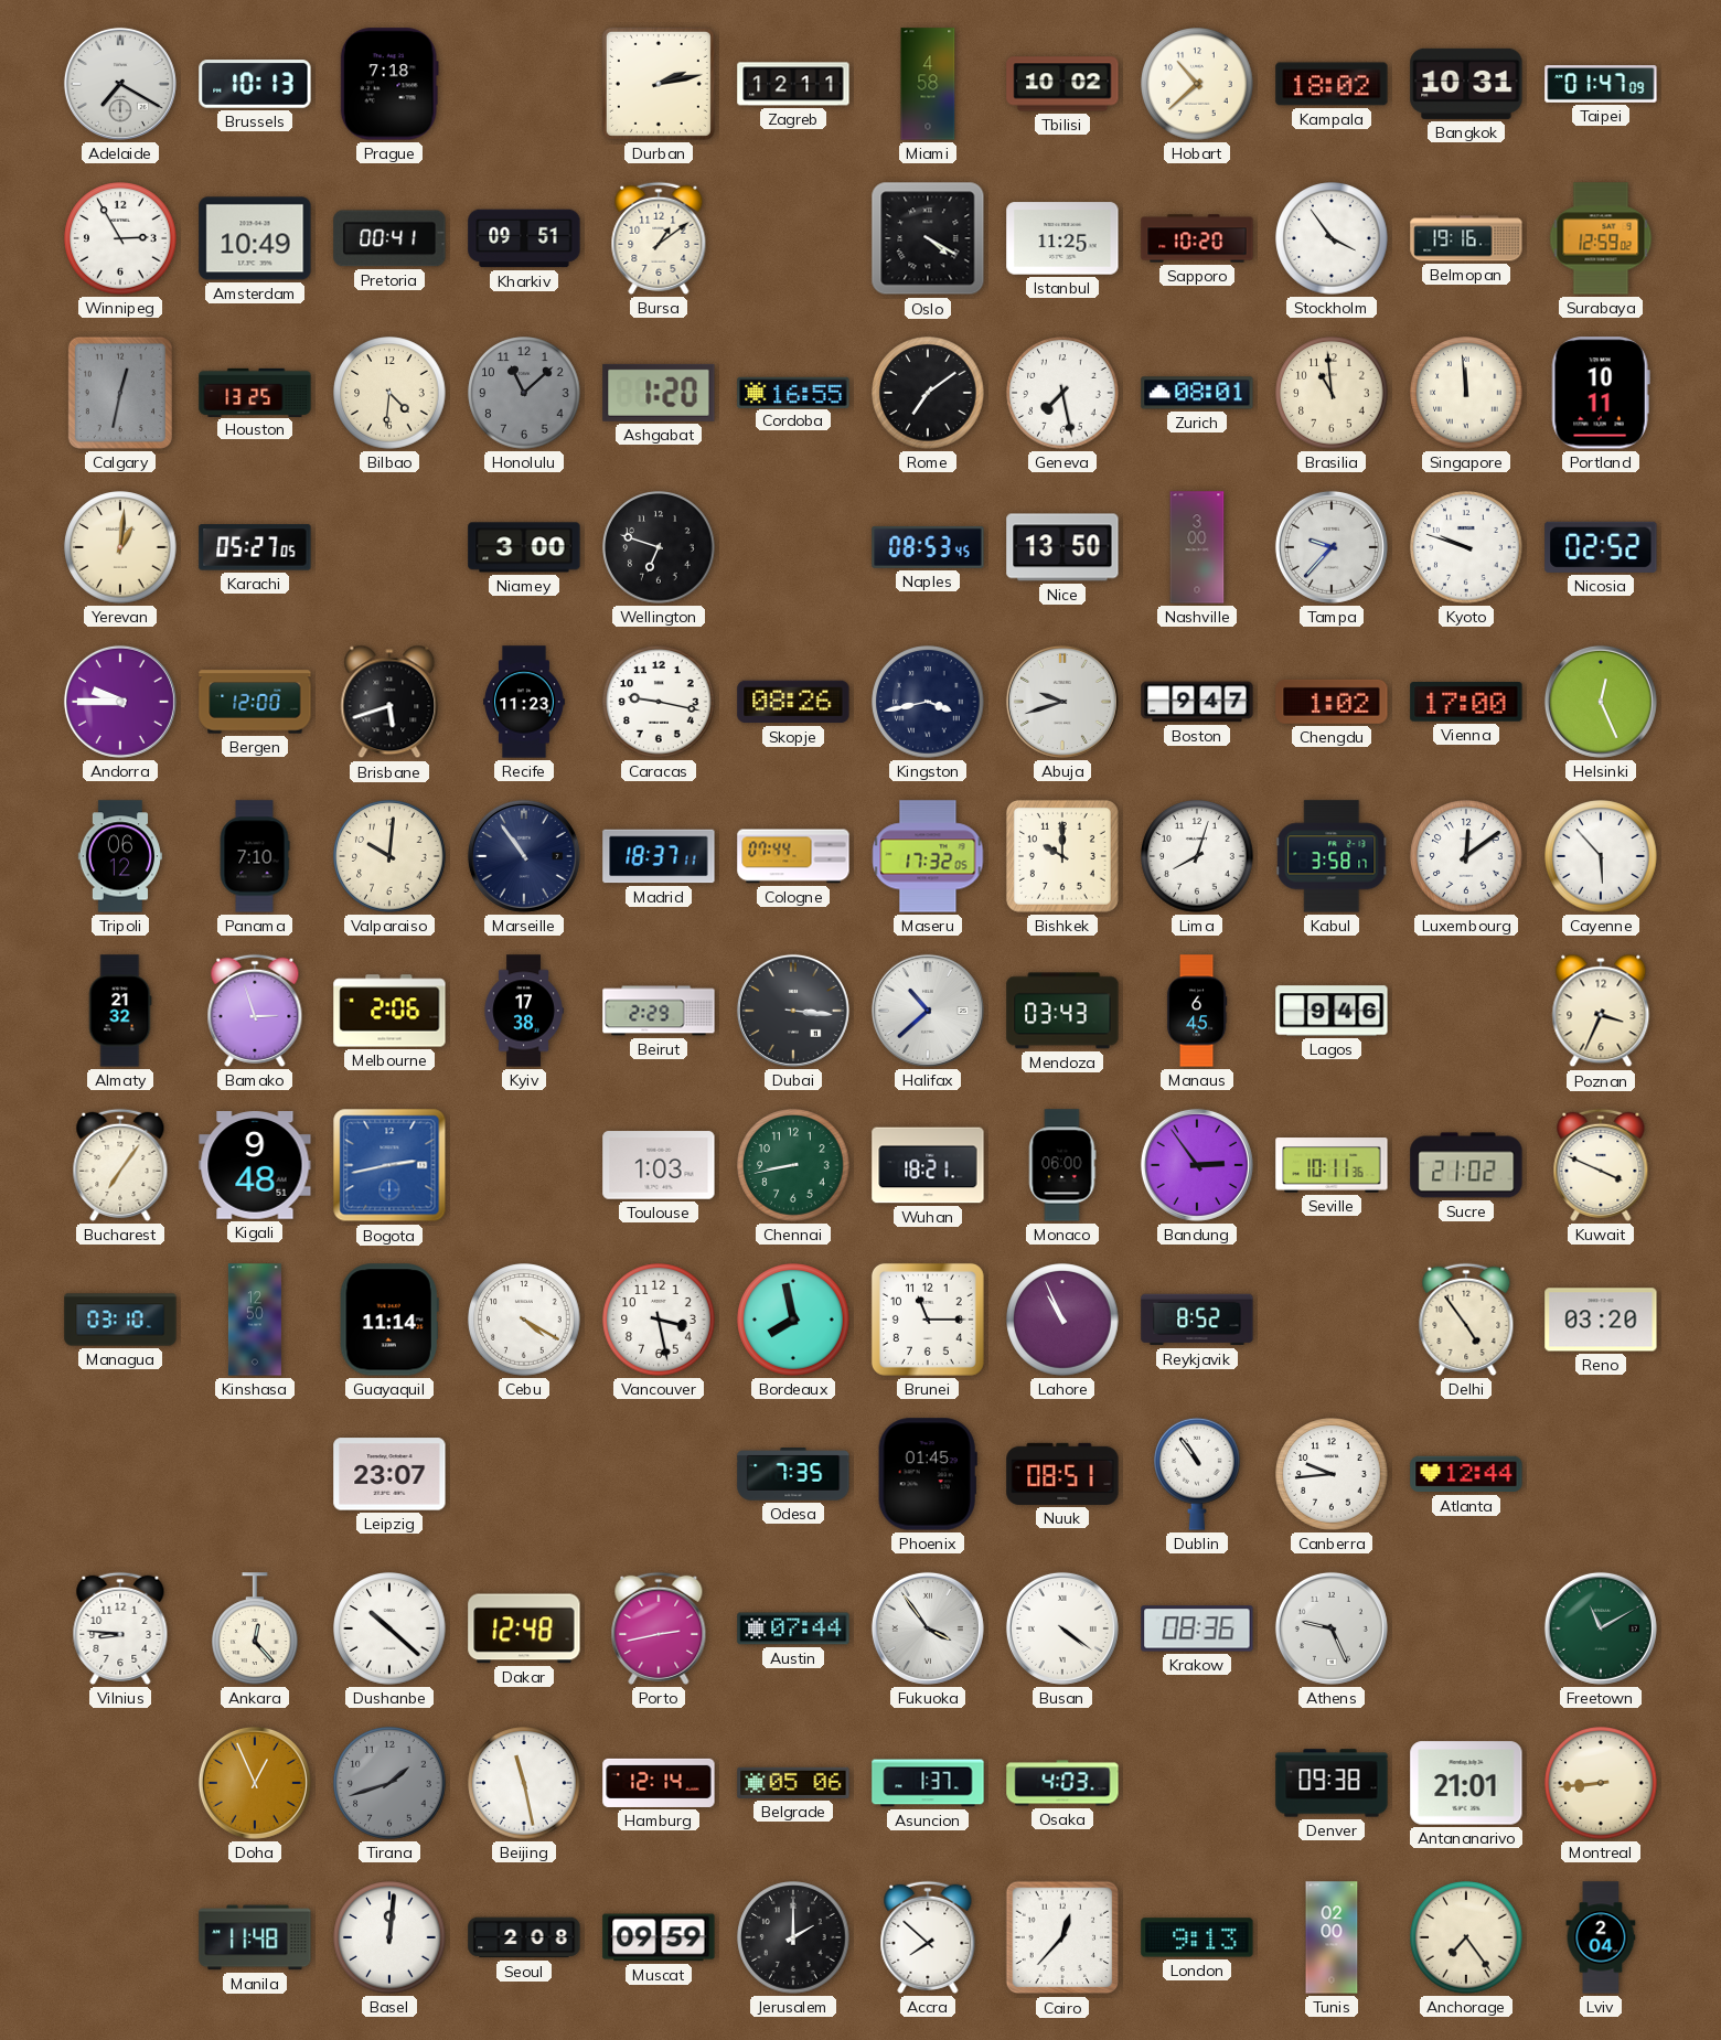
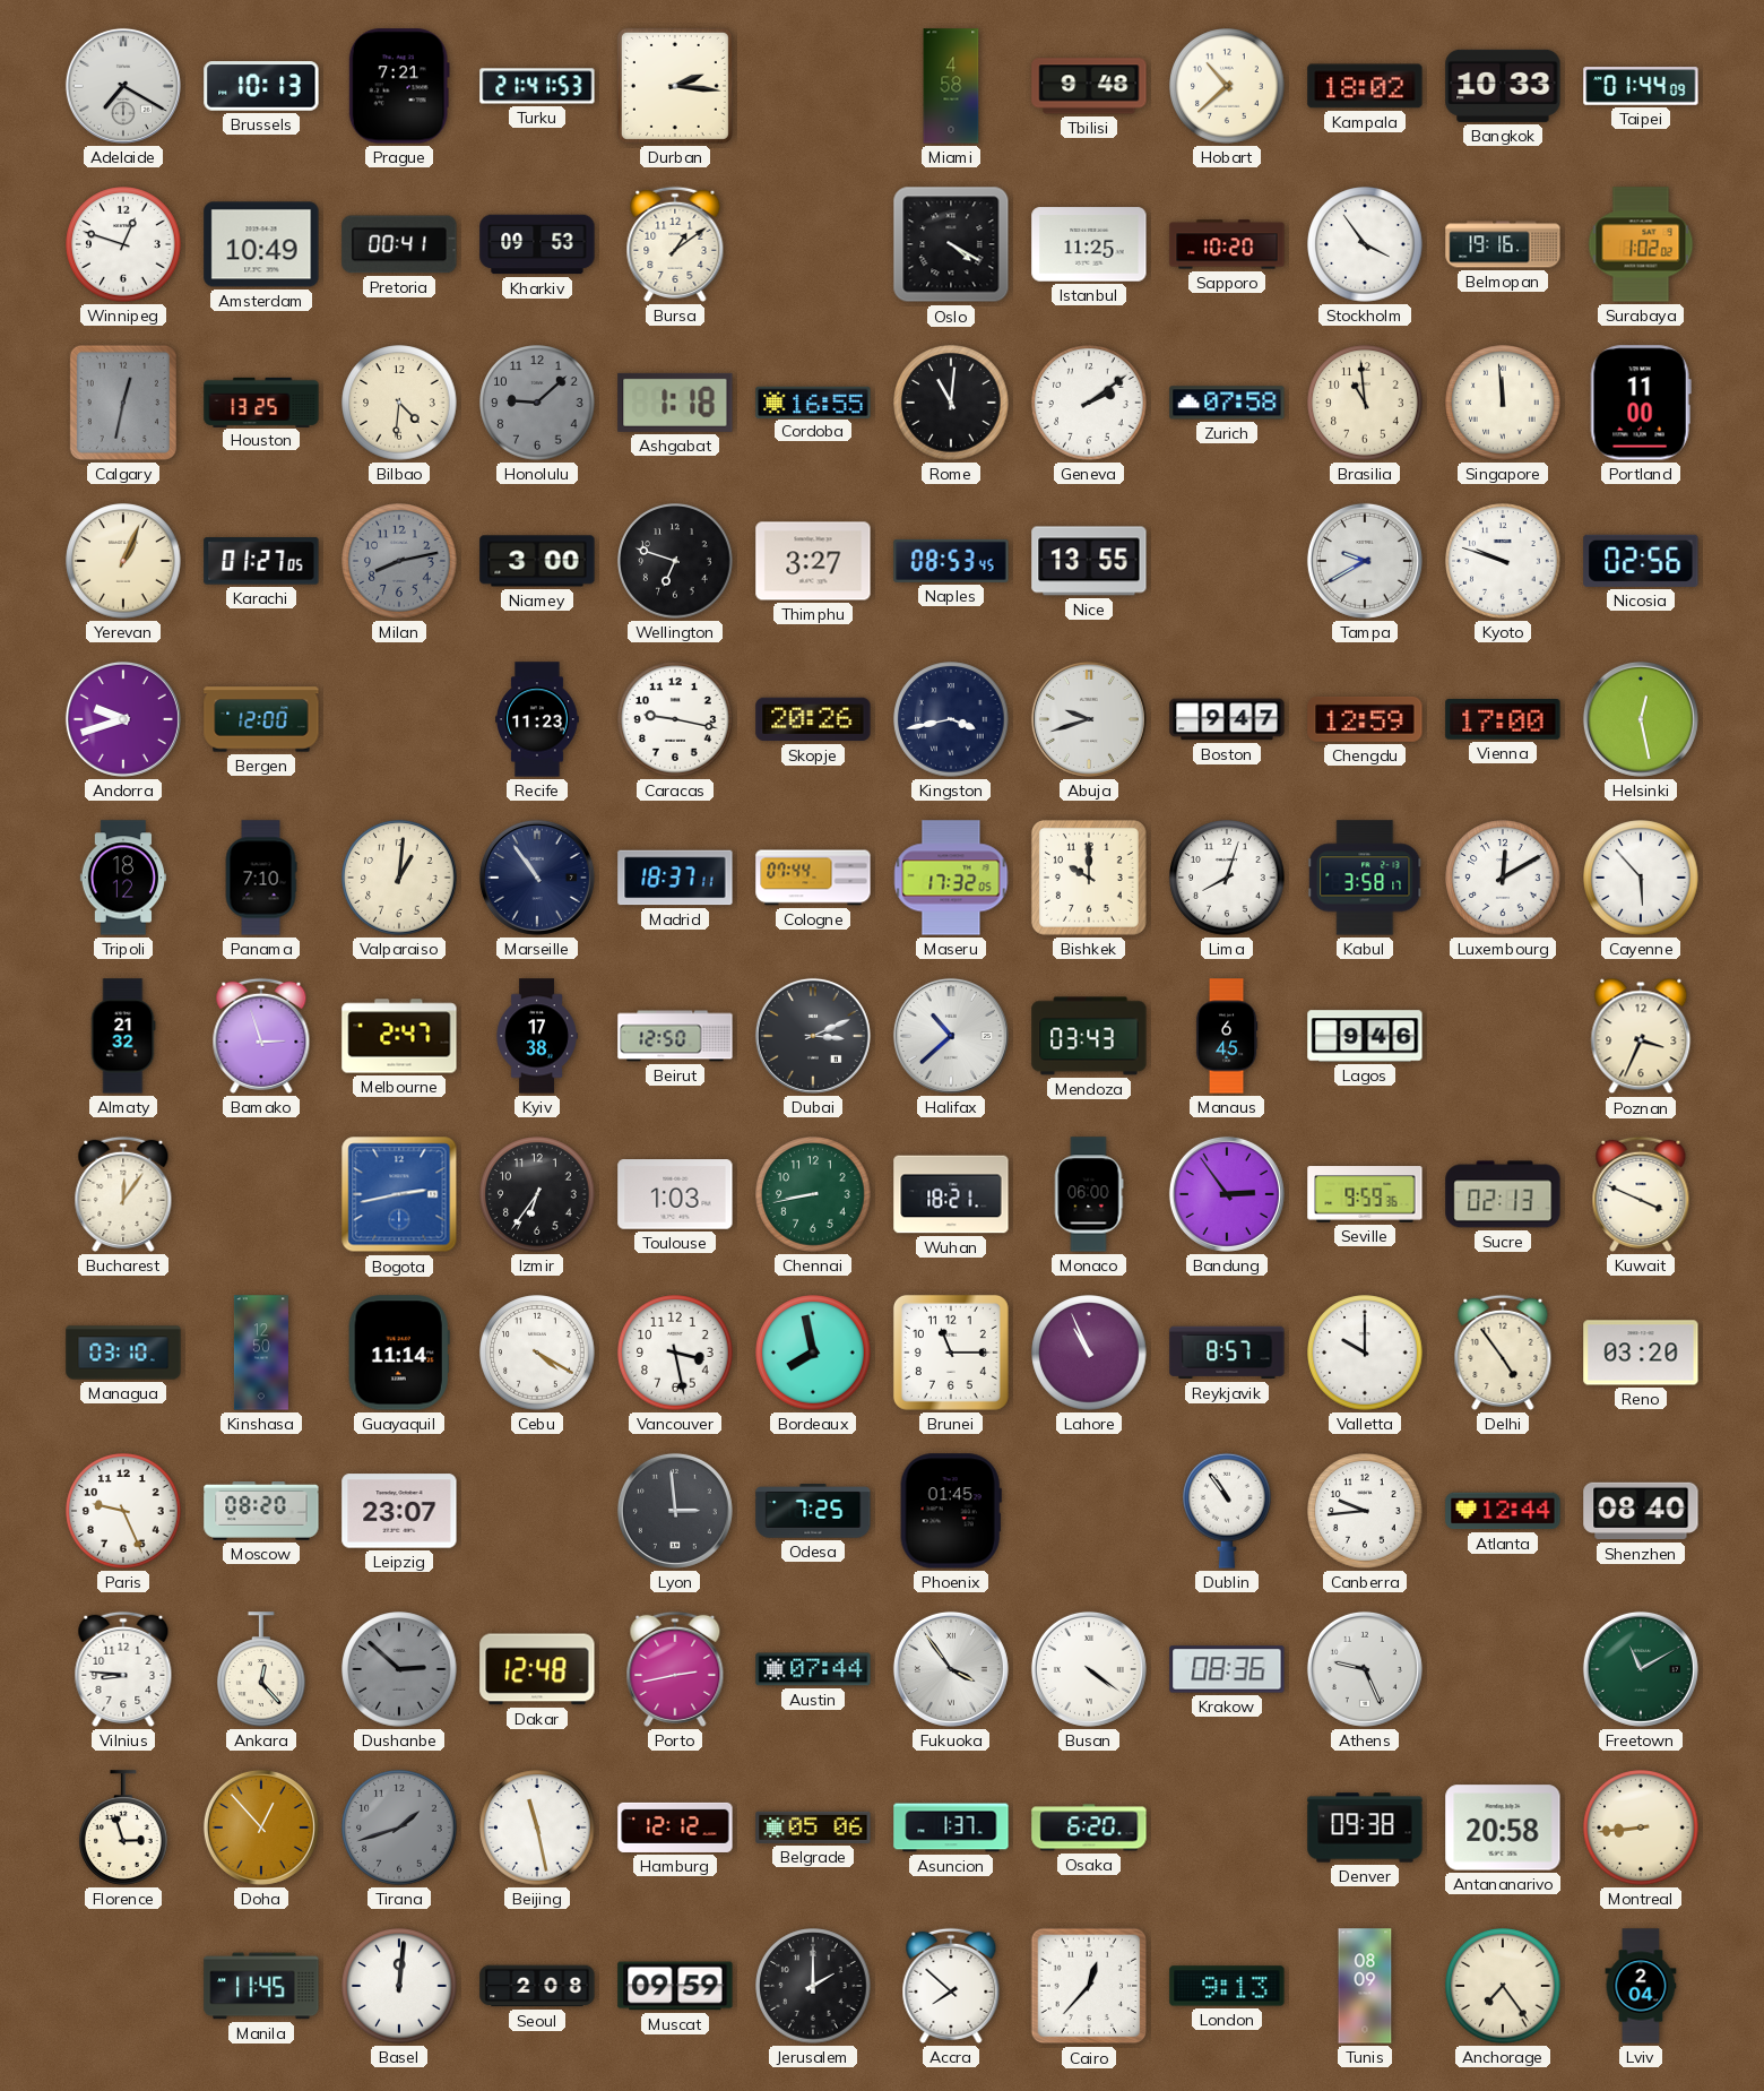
Prague: 7:18 -> 7:21
Turku: none -> 21:41
Durban: 2:13 -> 2:16
Zagreb: 12:11 -> none
Tbilisi: 10:02 -> 9:48
Bangkok: 10:31 -> 10:33
Taipei: 01:47 -> 01:44
Winnipeg: 2:55 -> 12:48
Kharkiv: 09:51 -> 09:53
Surabaya: 12:59 -> 1:02
Honolulu: 11:08 -> 9:08
Ashgabat: 1:20 -> 1:18
Rome: 7:09 -> 11:01
Geneva: 7:28 -> 2:09
Zurich: 08:01 -> 07:58
Portland: 10:11 -> 11:00
Yerevan: 1:01 -> 1:04
Karachi: 05:27 -> 01:27
Milan: none -> 8:13
Thimphu: none -> 3:27
Nice: 13:50 -> 13:55
Nashville: 3:00 -> none
Tampa: 9:37 -> 9:40
Nicosia: 02:52 -> 02:56
Andorra: 9:45 -> 9:42
Brisbane: 5:42 -> none
Skopje: 08:26 -> 20:26
Chengdu: 1:02 -> 12:59
Helsinki: 12:26 -> 12:28
Tripoli: 06:12 -> 18:12
Valparaiso: 10:01 -> 1:01
Luxembourg: 12:09 -> 12:10
Melbourne: 2:06 -> 2:47
Beirut: 2:29 -> 12:50
Dubai: 3:16 -> 3:11
Bucharest: 7:06 -> 12:06
Kigali: 9:48 -> none
Izmir: none -> 6:36
Seville: 10:11 -> 9:59
Sucre: 21:02 -> 02:13
Reykjavik: 8:52 -> 8:57
Valletta: none -> 10:00
Paris: none -> 9:26
Moscow: none -> 08:20
Lyon: none -> 2:59
Odesa: 7:35 -> 7:25
Nuuk: 08:51 -> none
Shenzhen: none -> 08:40
Dushanbe: 10:22 -> 2:52
Dushanbe dial: white -> grey
Florence: none -> 2:57
Doha: 12:56 -> 12:53
Hamburg: 12:14 -> 12:12
Osaka: 4:03 -> 6:20
Antananarivo: 21:01 -> 20:58
Manila: 11:48 -> 11:45
Tunis: 02:00 -> 08:09
